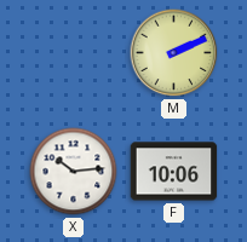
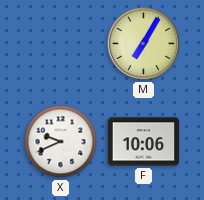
M: 2:11 -> 7:05
X: 10:14 -> 9:41
